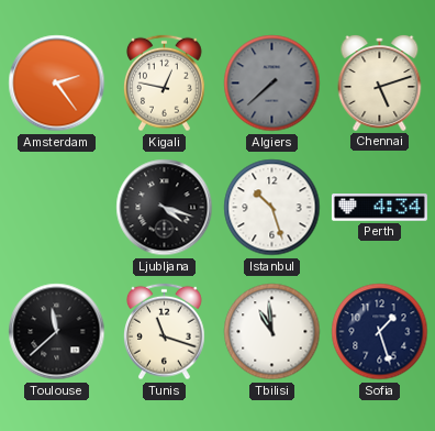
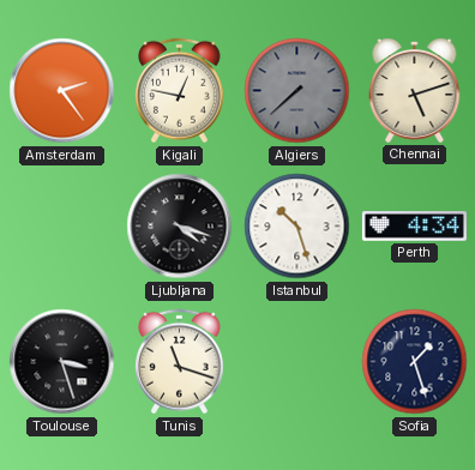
Toulouse: 11:38 -> 3:27
Tbilisi: 10:59 -> none
